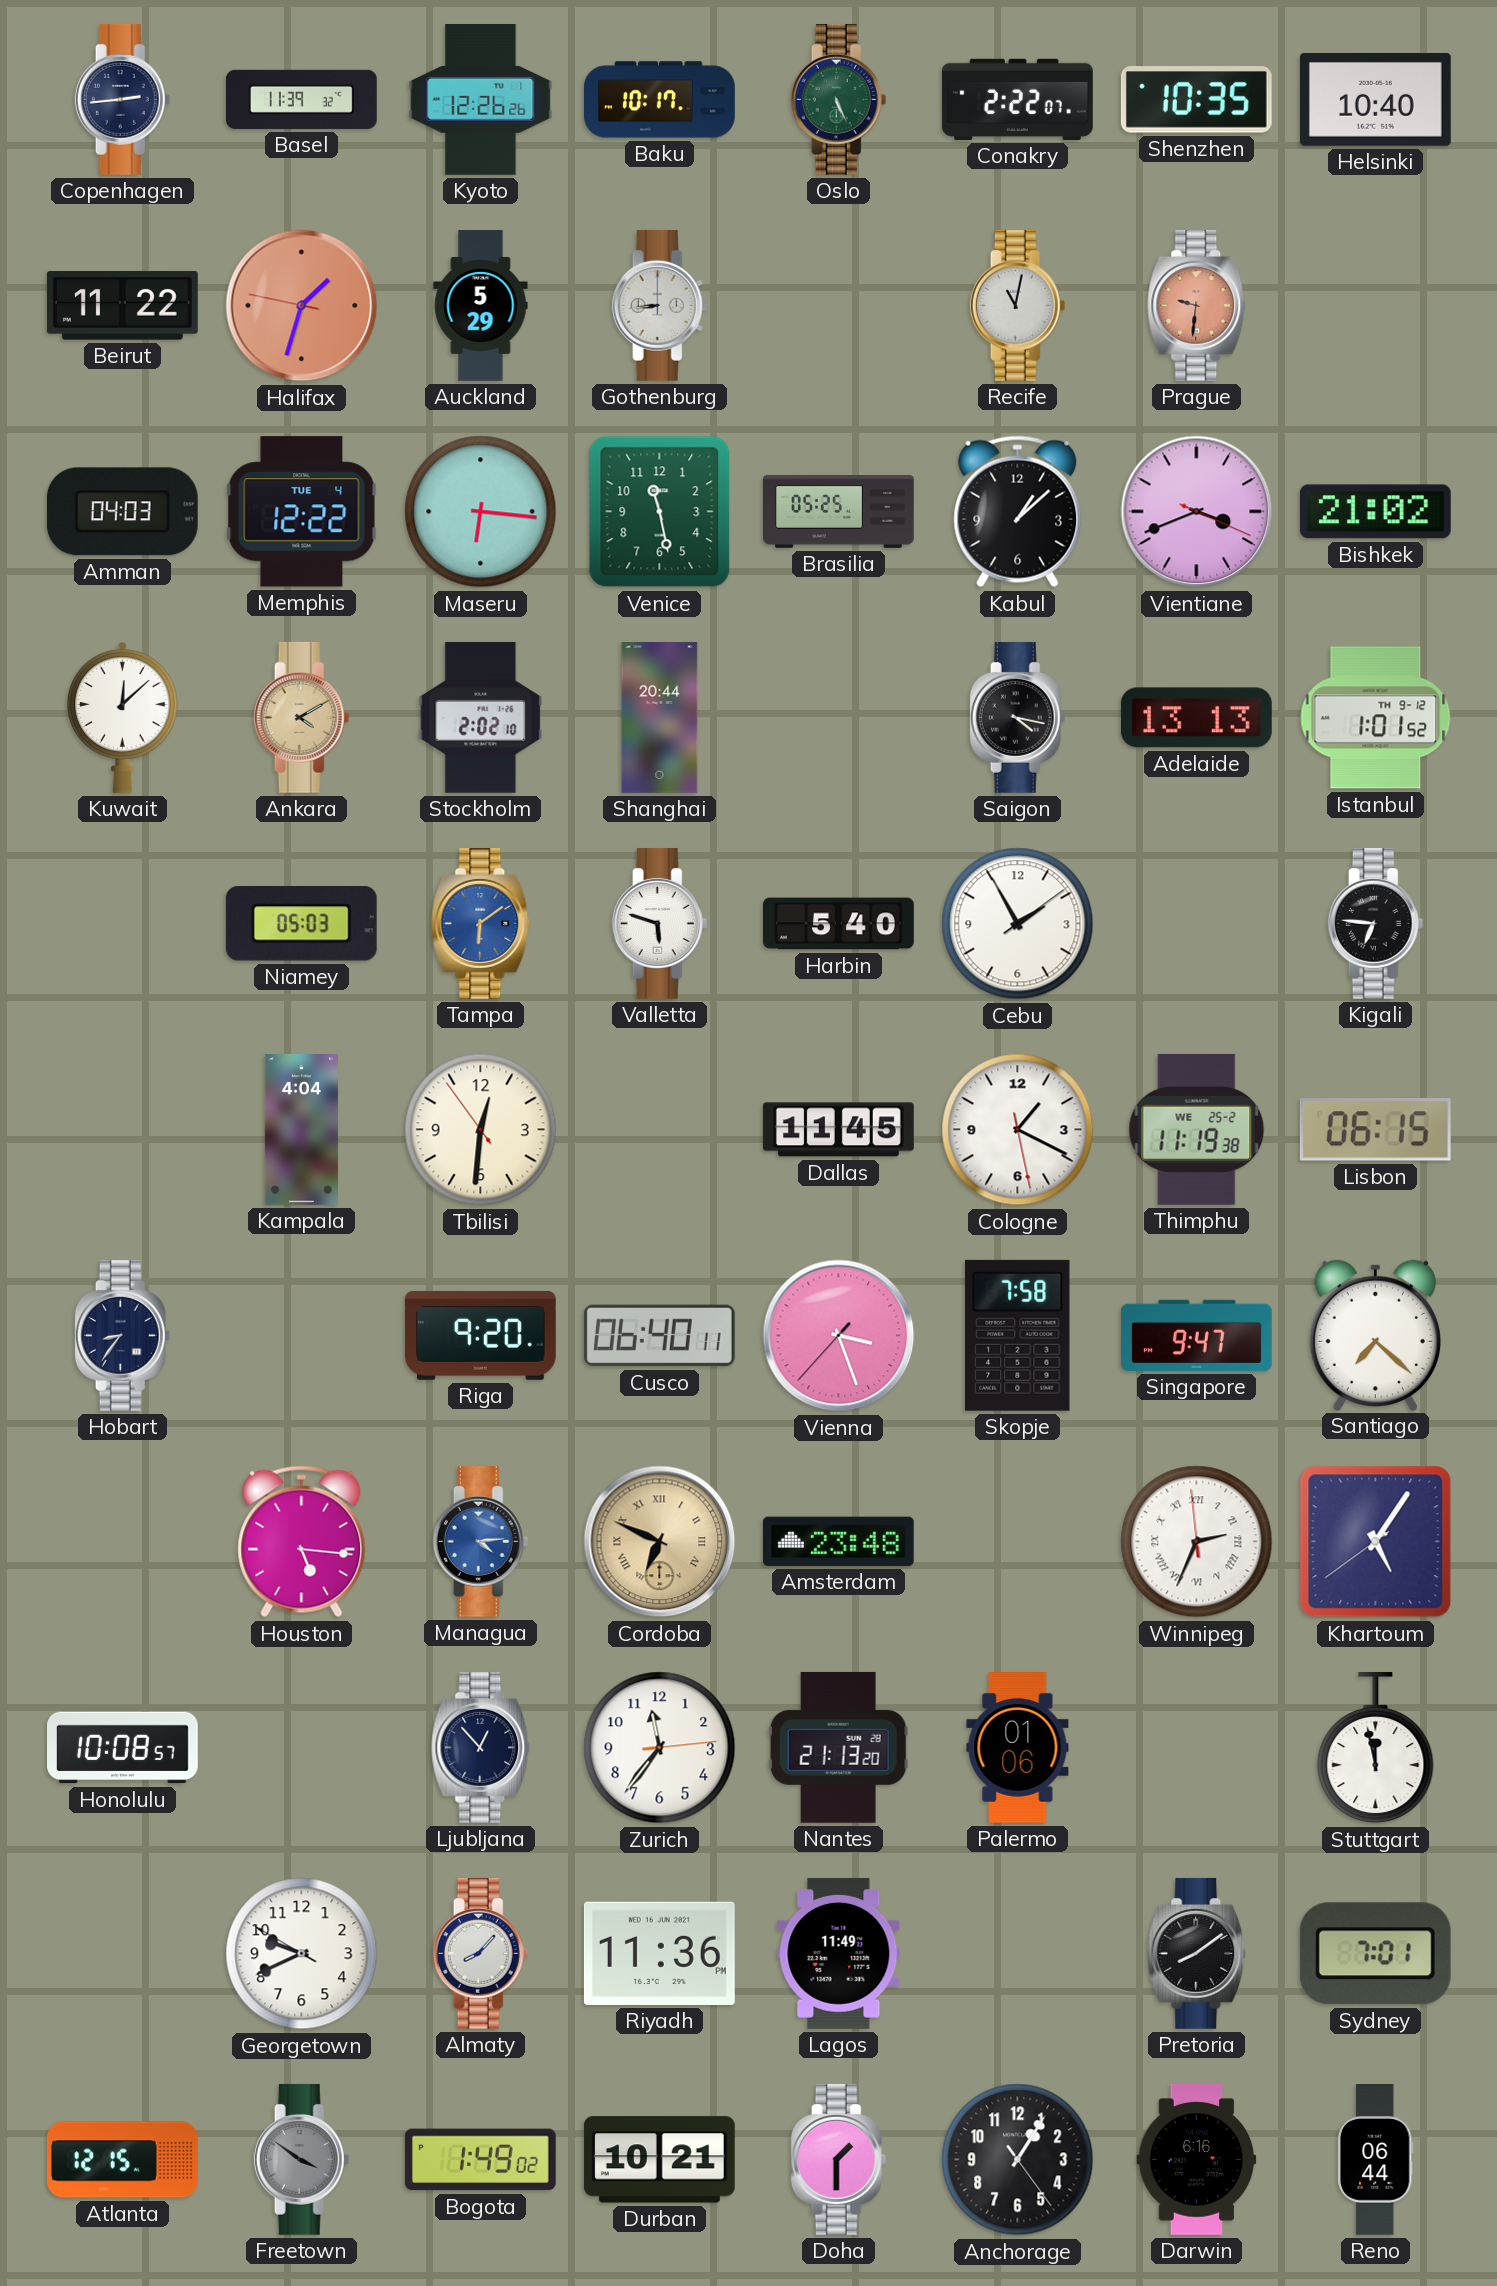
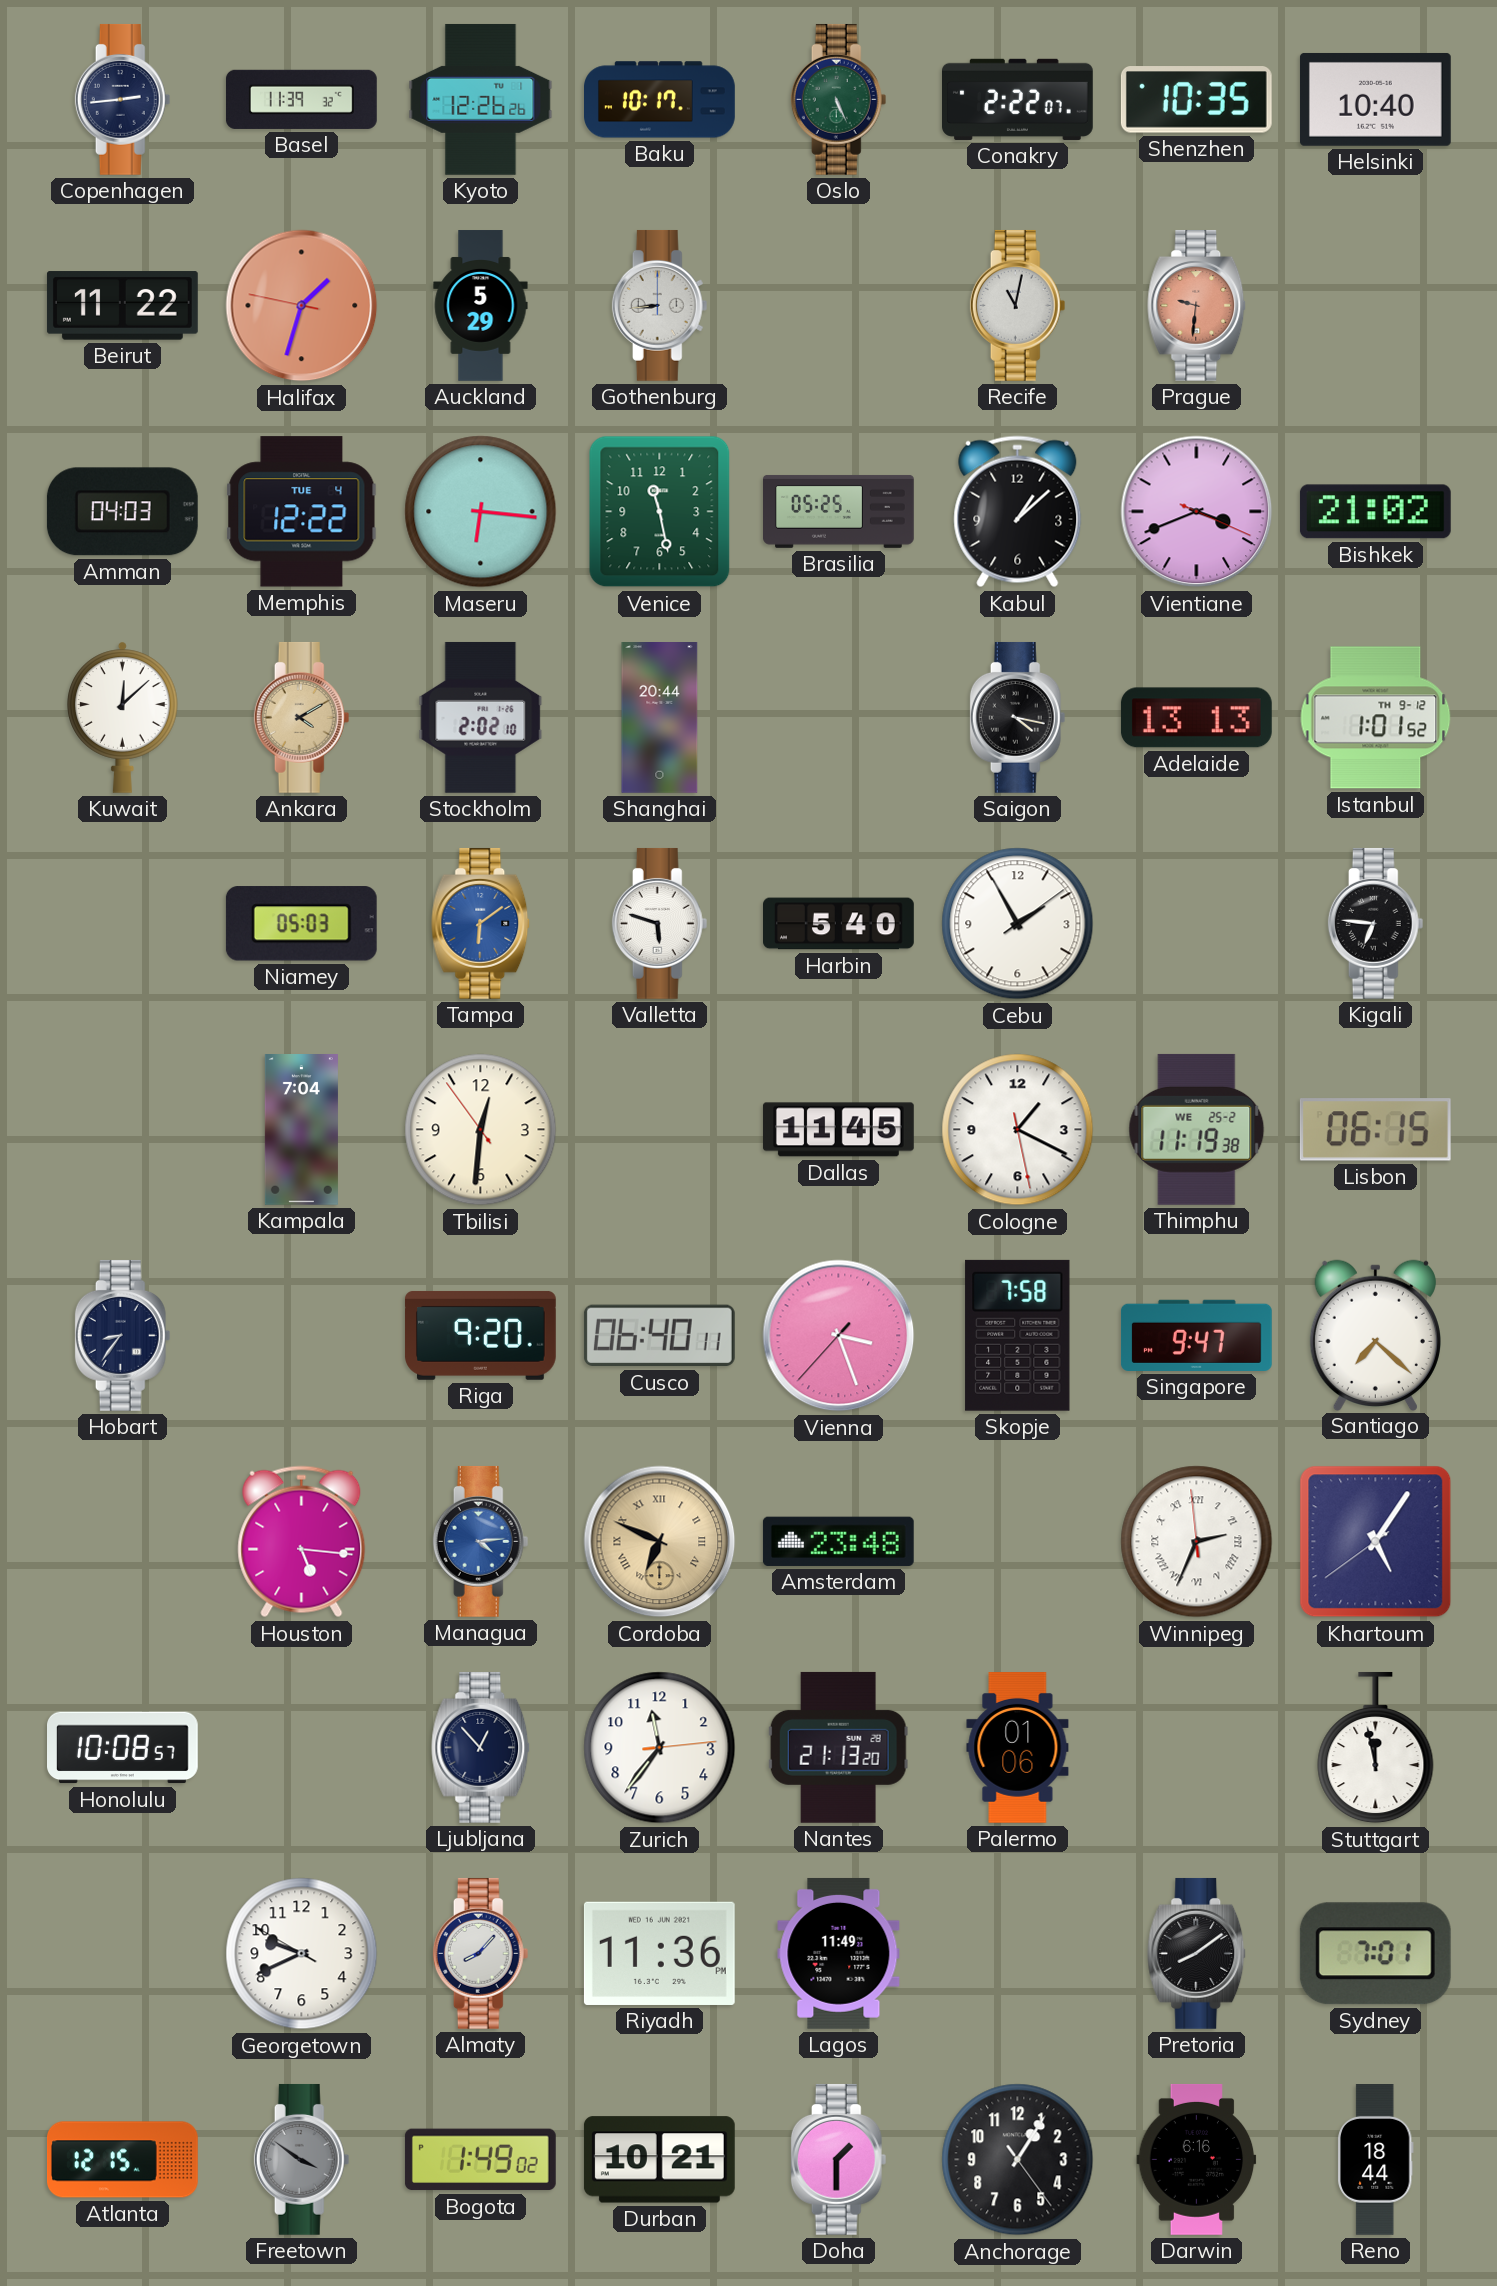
Kampala: 4:04 -> 7:04
Reno: 06:44 -> 18:44
